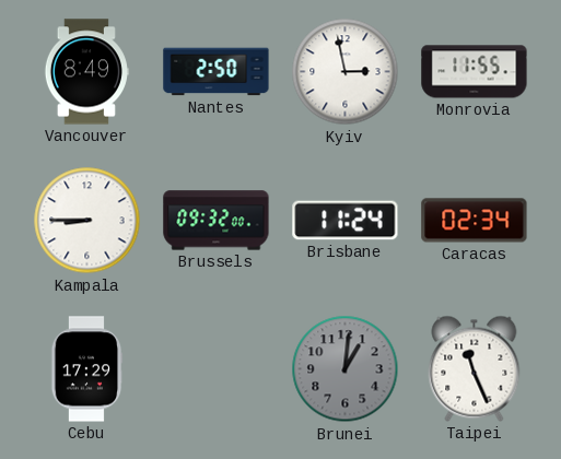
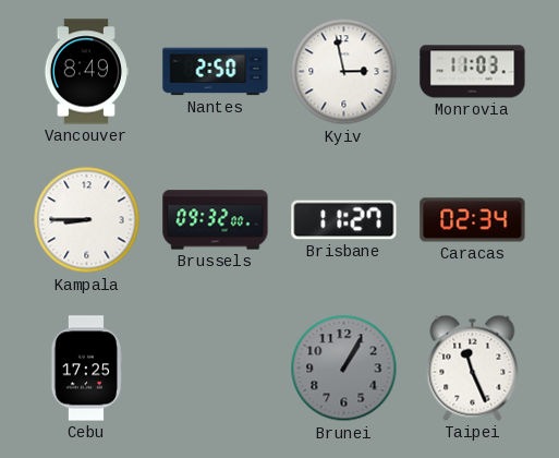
Monrovia: 11:55 -> 11:03
Brisbane: 11:24 -> 11:27
Cebu: 17:29 -> 17:25
Brunei: 1:01 -> 1:05
